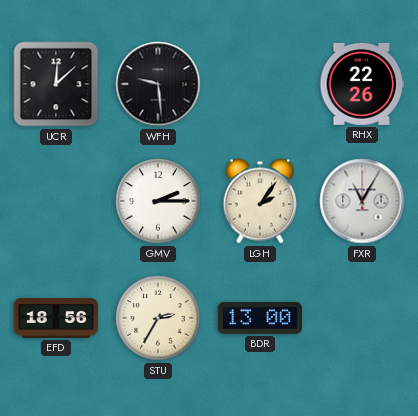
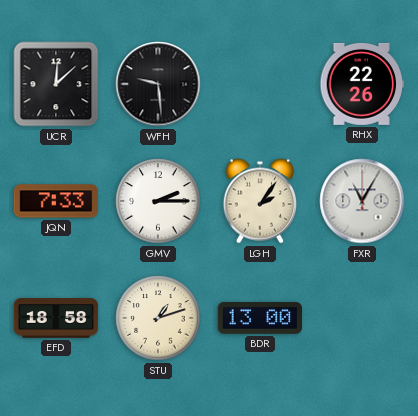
JQN: none -> 7:33
EFD: 18:56 -> 18:58
STU: 2:35 -> 1:12
